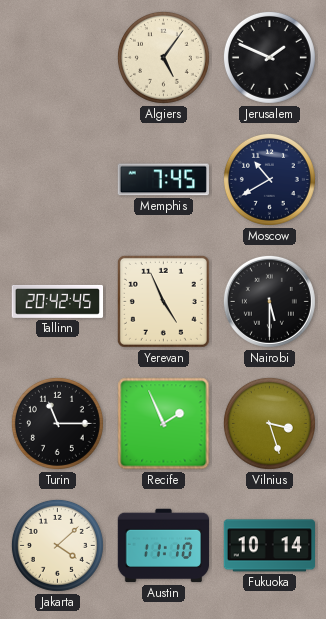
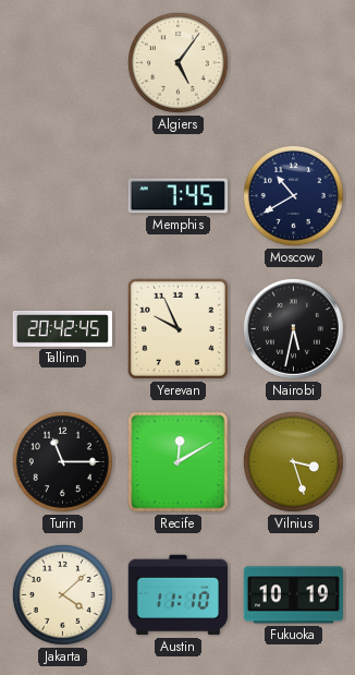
Jerusalem: 1:49 -> none
Yerevan: 4:56 -> 9:56
Nairobi: 5:30 -> 5:32
Recife: 1:56 -> 12:10
Fukuoka: 10:14 -> 10:19
